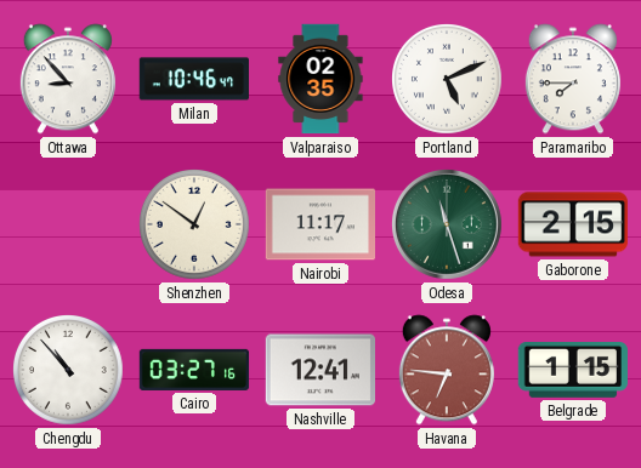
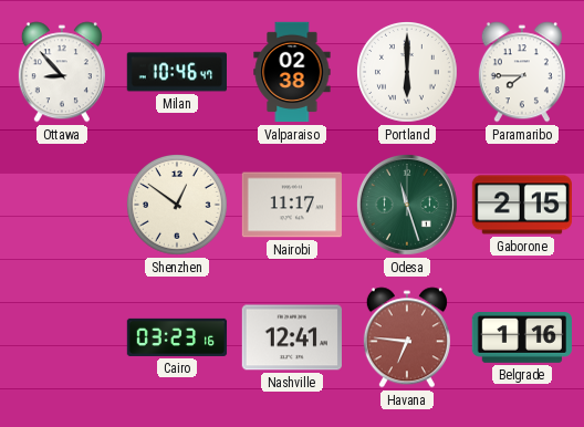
Valparaiso: 02:35 -> 02:38
Portland: 5:11 -> 6:00
Chengdu: 10:53 -> none
Cairo: 03:27 -> 03:23
Belgrade: 1:15 -> 1:16
